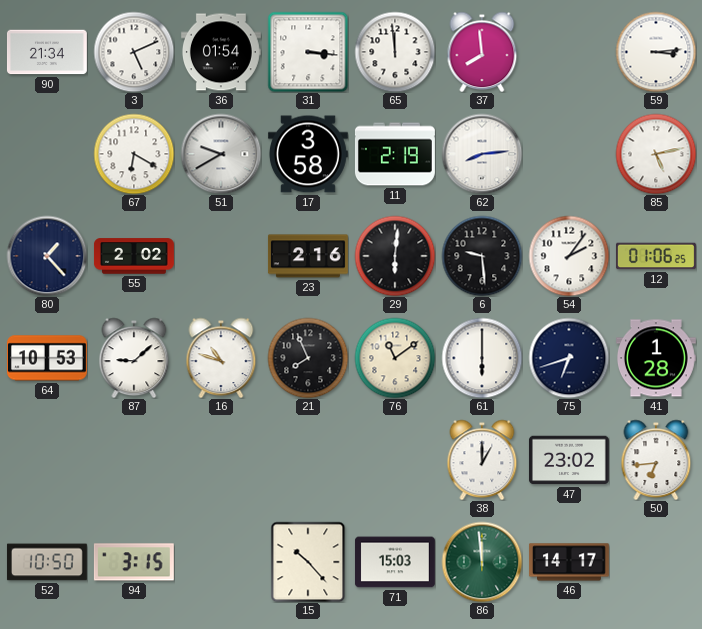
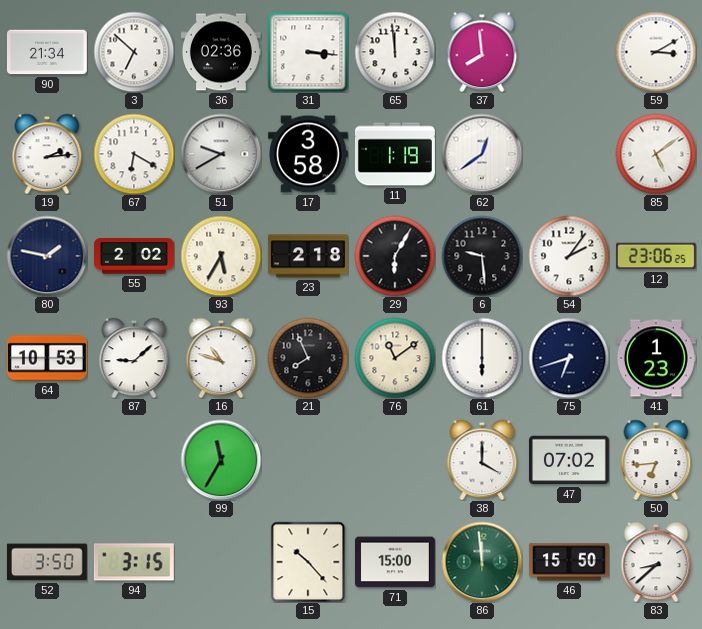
3: 5:11 -> 6:52
36: 01:54 -> 02:36
59: 3:14 -> 3:10
19: none -> 2:14
11: 2:19 -> 1:19
62: 8:14 -> 12:39
85: 5:13 -> 5:09
80: 1:23 -> 1:47
93: none -> 5:35
23: 2:16 -> 2:18
29: 6:01 -> 6:05
12: 01:06 -> 23:06
41: 1:28 -> 1:23
99: none -> 11:35
38: 1:00 -> 4:00
47: 23:02 -> 07:02
52: 10:50 -> 3:50
71: 15:03 -> 15:00
46: 14:17 -> 15:50
83: none -> 8:38
